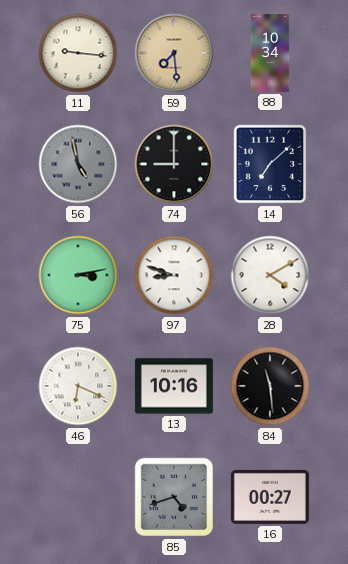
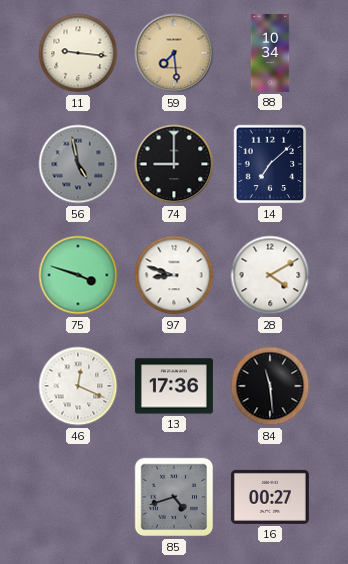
75: 3:13 -> 3:48
46: 6:19 -> 12:19
13: 10:16 -> 17:36
